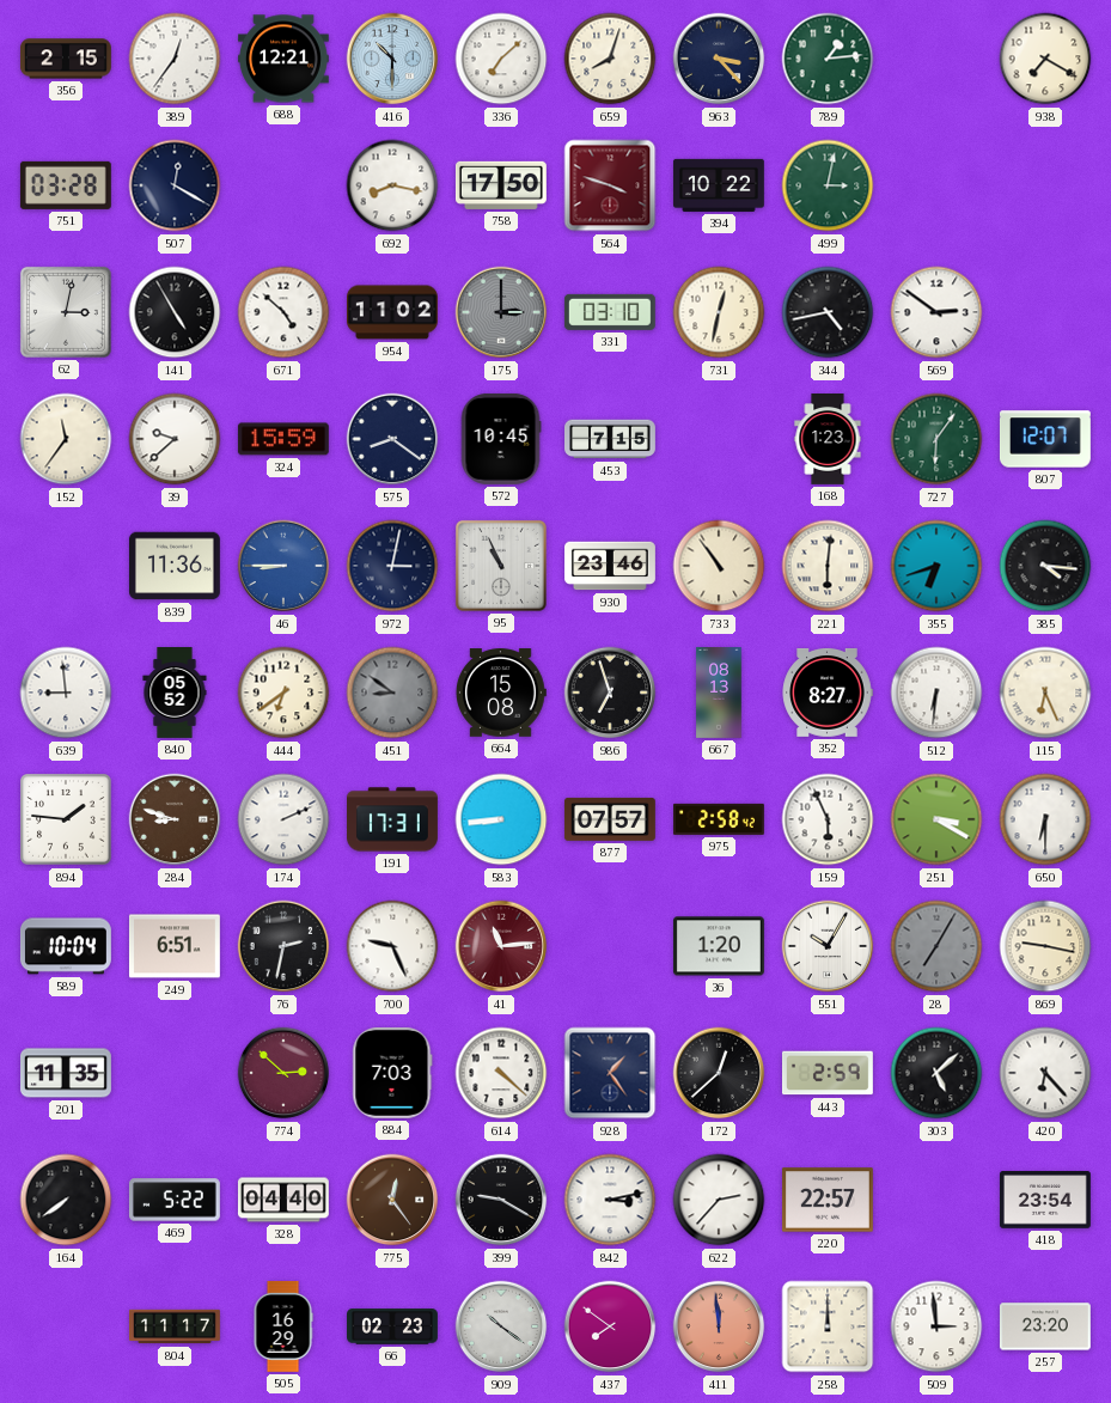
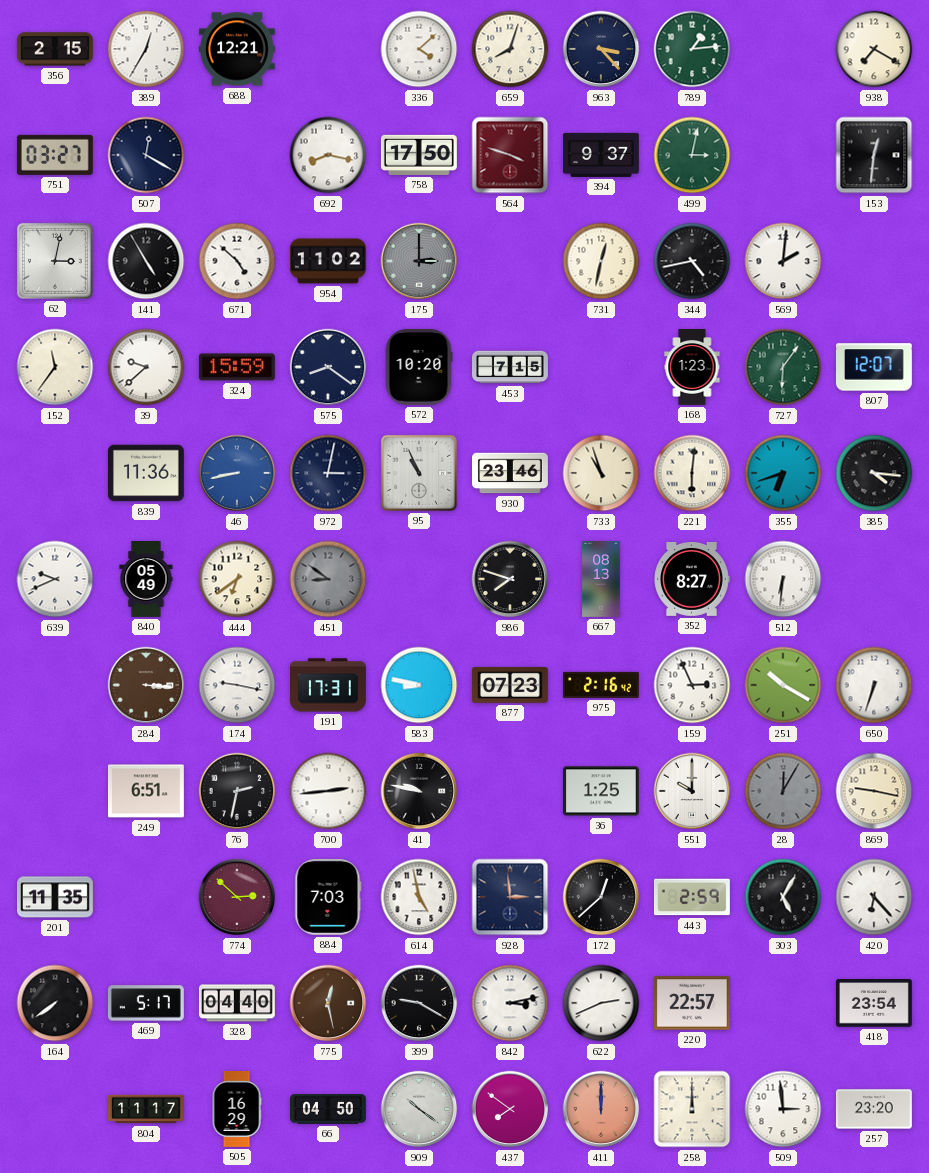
389: 12:36 -> 12:35
416: 10:30 -> none
336: 7:08 -> 4:08
751: 03:28 -> 03:27
394: 10:22 -> 9:37
153: none -> 12:31
331: 03:10 -> none
569: 2:51 -> 2:01
572: 10:45 -> 10:20
46: 8:45 -> 8:43
733: 10:54 -> 10:57
639: 8:59 -> 9:41
840: 05:52 -> 05:49
664: 15:08 -> none
986: 6:57 -> 7:48
115: 6:26 -> none
894: 1:46 -> none
284: 8:48 -> 3:16
174: 2:11 -> 9:17
583: 8:44 -> 8:47
877: 07:57 -> 07:23
975: 2:58 -> 2:16
159: 5:56 -> 2:56
251: 3:20 -> 10:20
650: 6:30 -> 6:33
589: 10:04 -> none
700: 9:26 -> 2:44
41: 11:14 -> 9:47
41 dial: burgundy -> black
36: 1:20 -> 1:25
551: 10:05 -> 10:00
28: 7:05 -> 12:05
614: 4:22 -> 4:58
928: 1:24 -> 2:59
303: 5:08 -> 5:05
469: 5:22 -> 5:17
775: 12:24 -> 12:28
622: 2:37 -> 2:41
66: 02:23 -> 04:50
411: 11:59 -> 12:00
